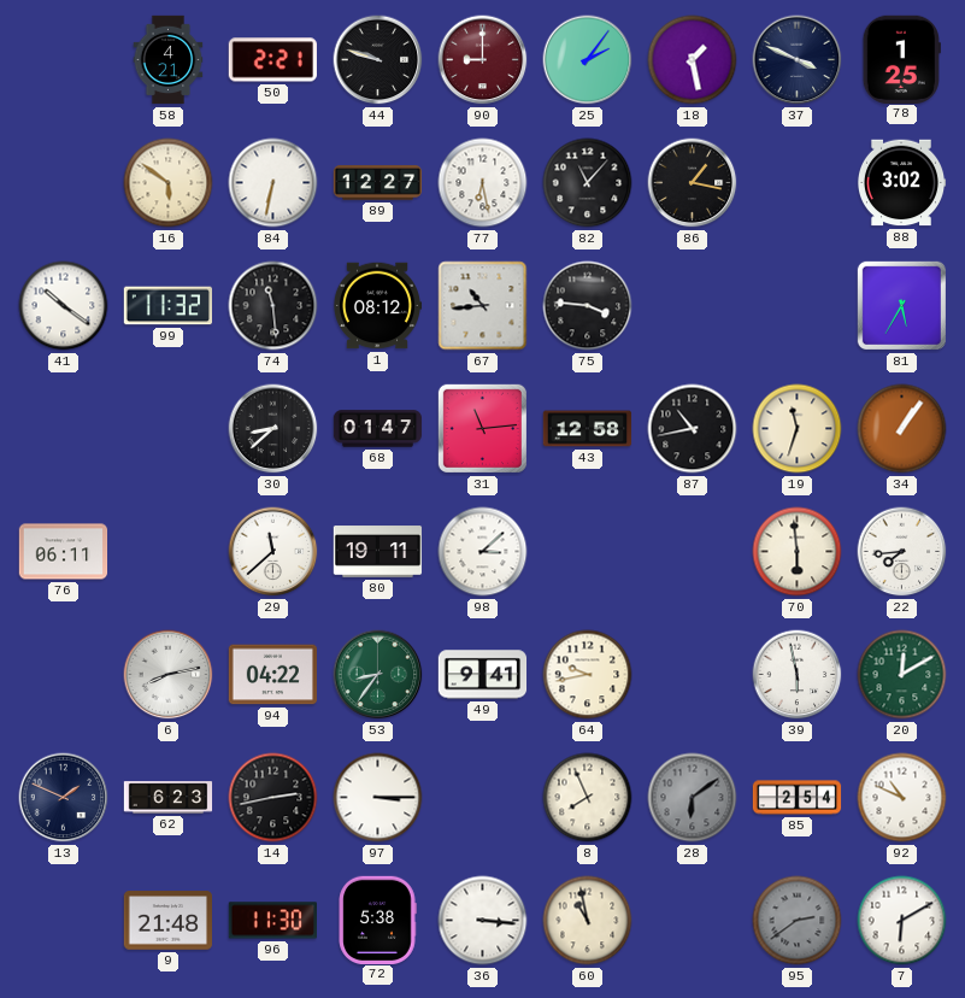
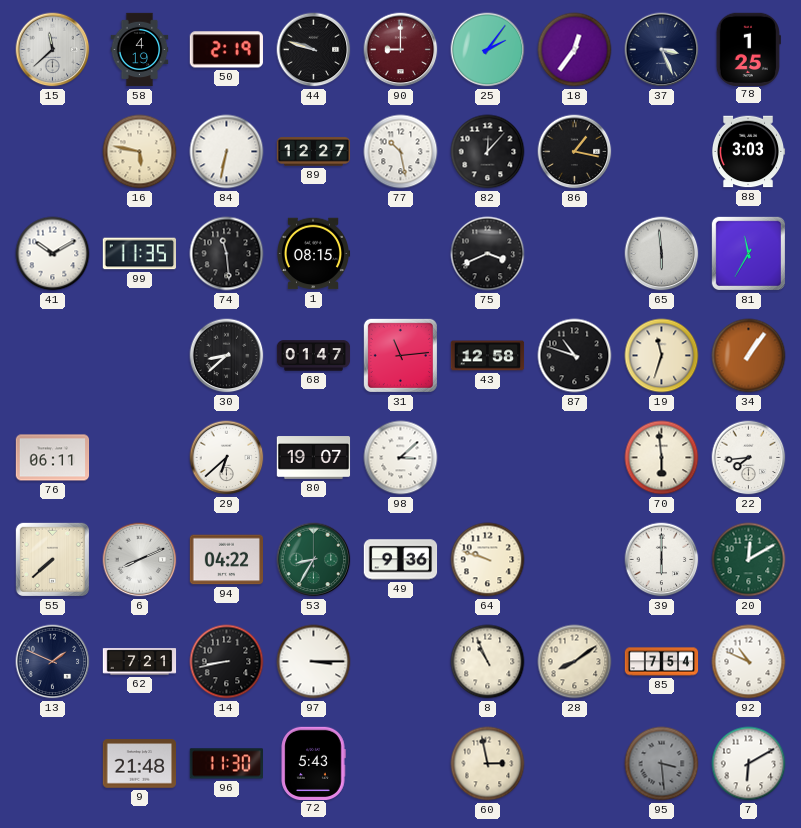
15: none -> 11:38
58: 4:21 -> 4:19
50: 2:21 -> 2:19
18: 1:28 -> 12:36
37: 3:49 -> 3:26
16: 5:51 -> 5:47
77: 6:28 -> 10:28
82: 11:07 -> 12:07
88: 3:02 -> 3:03
41: 10:21 -> 10:10
99: 11:32 -> 11:35
1: 08:12 -> 08:15
67: 10:44 -> none
75: 3:46 -> 3:41
65: none -> 5:59
81: 5:35 -> 11:35
87: 10:43 -> 10:48
29: 11:38 -> 6:38
80: 19:11 -> 19:07
55: none -> 7:38
6: 8:13 -> 8:11
53: 8:36 -> 8:35
49: 9:41 -> 9:36
64: 9:43 -> 9:48
39: 5:58 -> 6:00
62: 6:23 -> 7:21
14: 2:43 -> 8:43
8: 7:56 -> 10:56
28: 6:09 -> 8:09
28 dial: grey -> cream
85: 2:54 -> 7:54
72: 5:38 -> 5:43
36: 3:16 -> none
60: 10:58 -> 2:58
95: 2:39 -> 3:29
